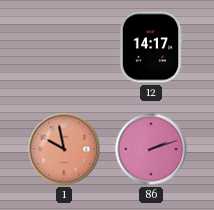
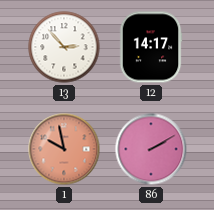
13: none -> 2:53
86: 2:12 -> 2:10
